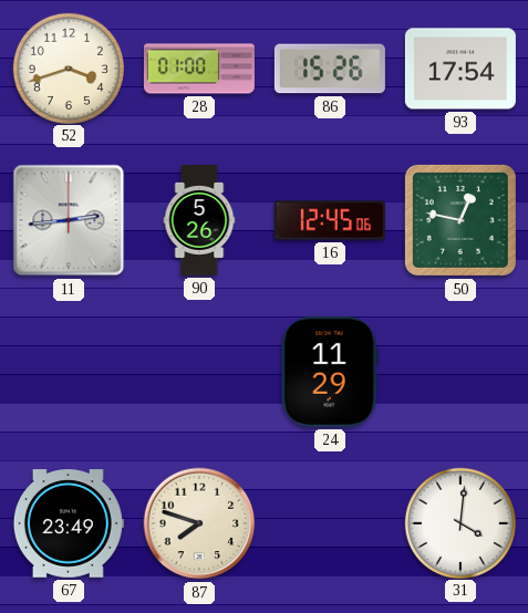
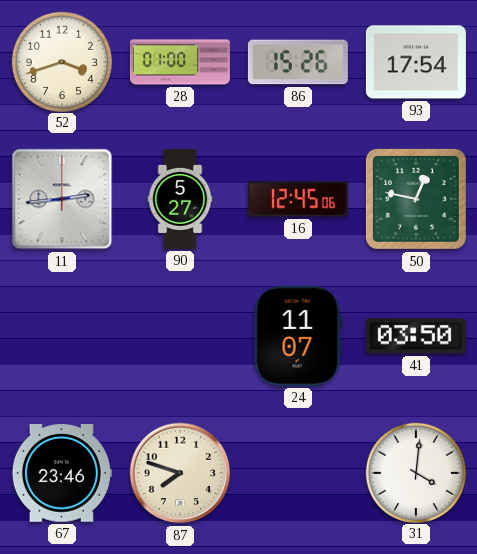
90: 5:26 -> 5:27
24: 11:29 -> 11:07
41: none -> 03:50
67: 23:49 -> 23:46
